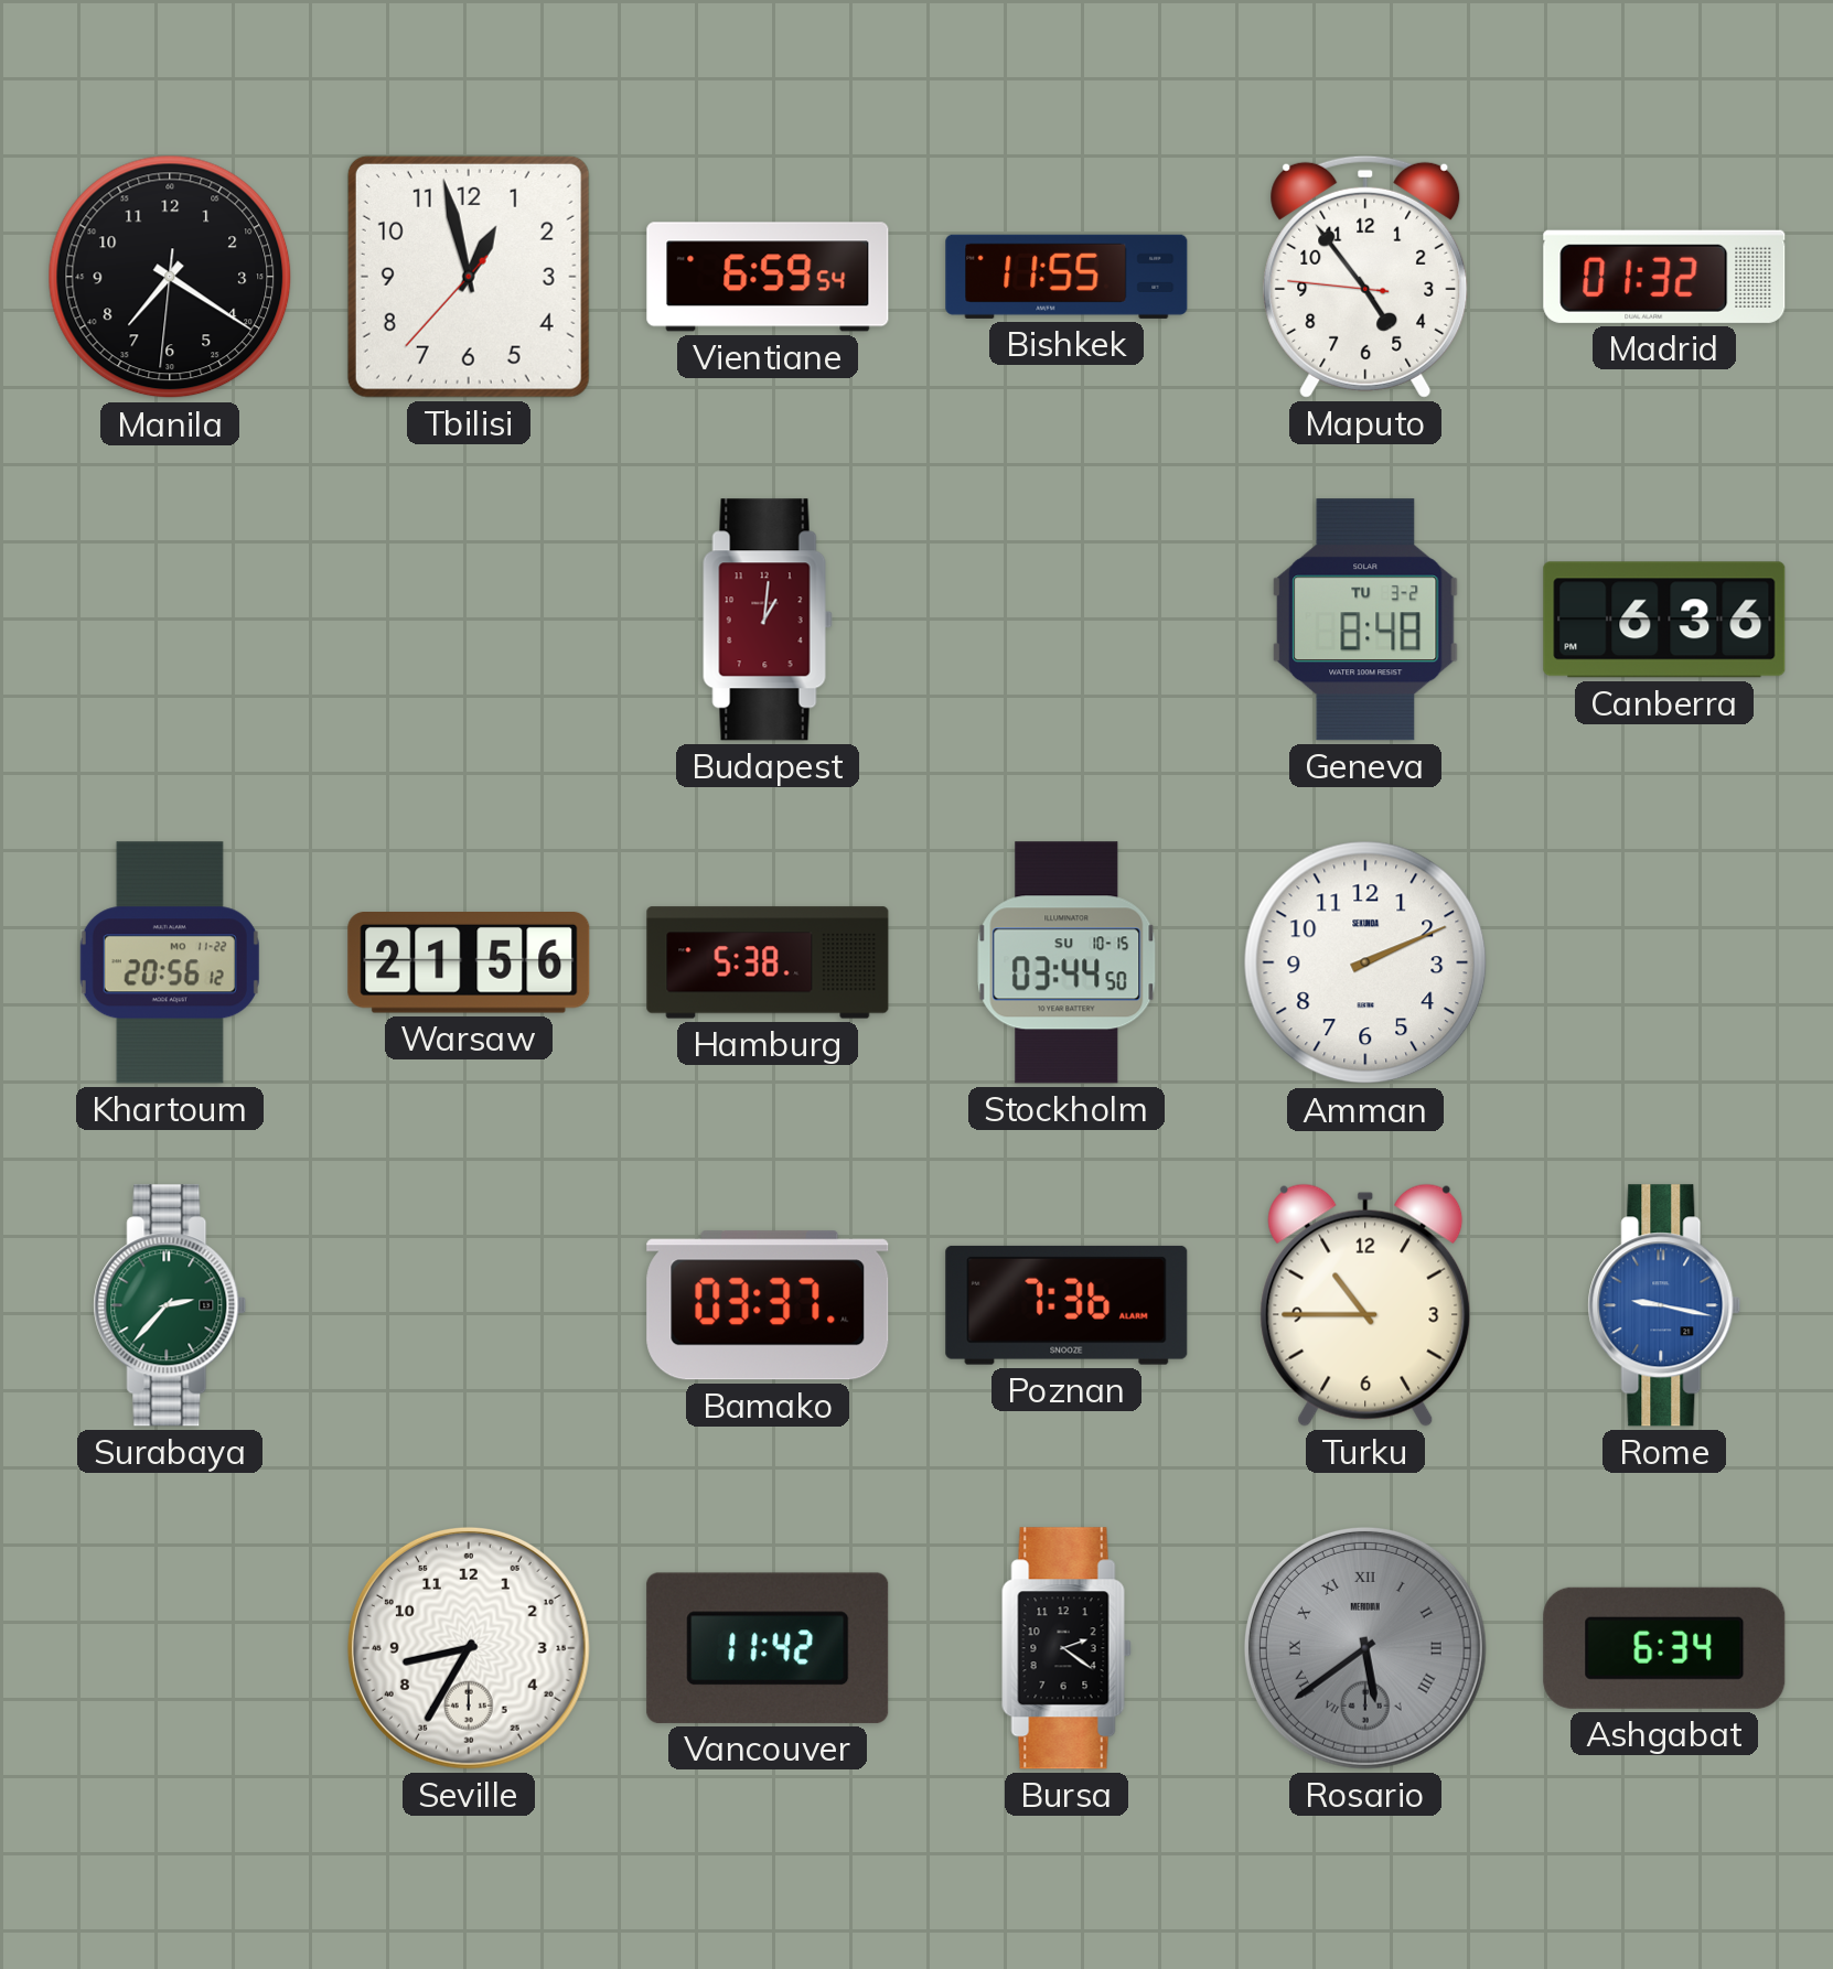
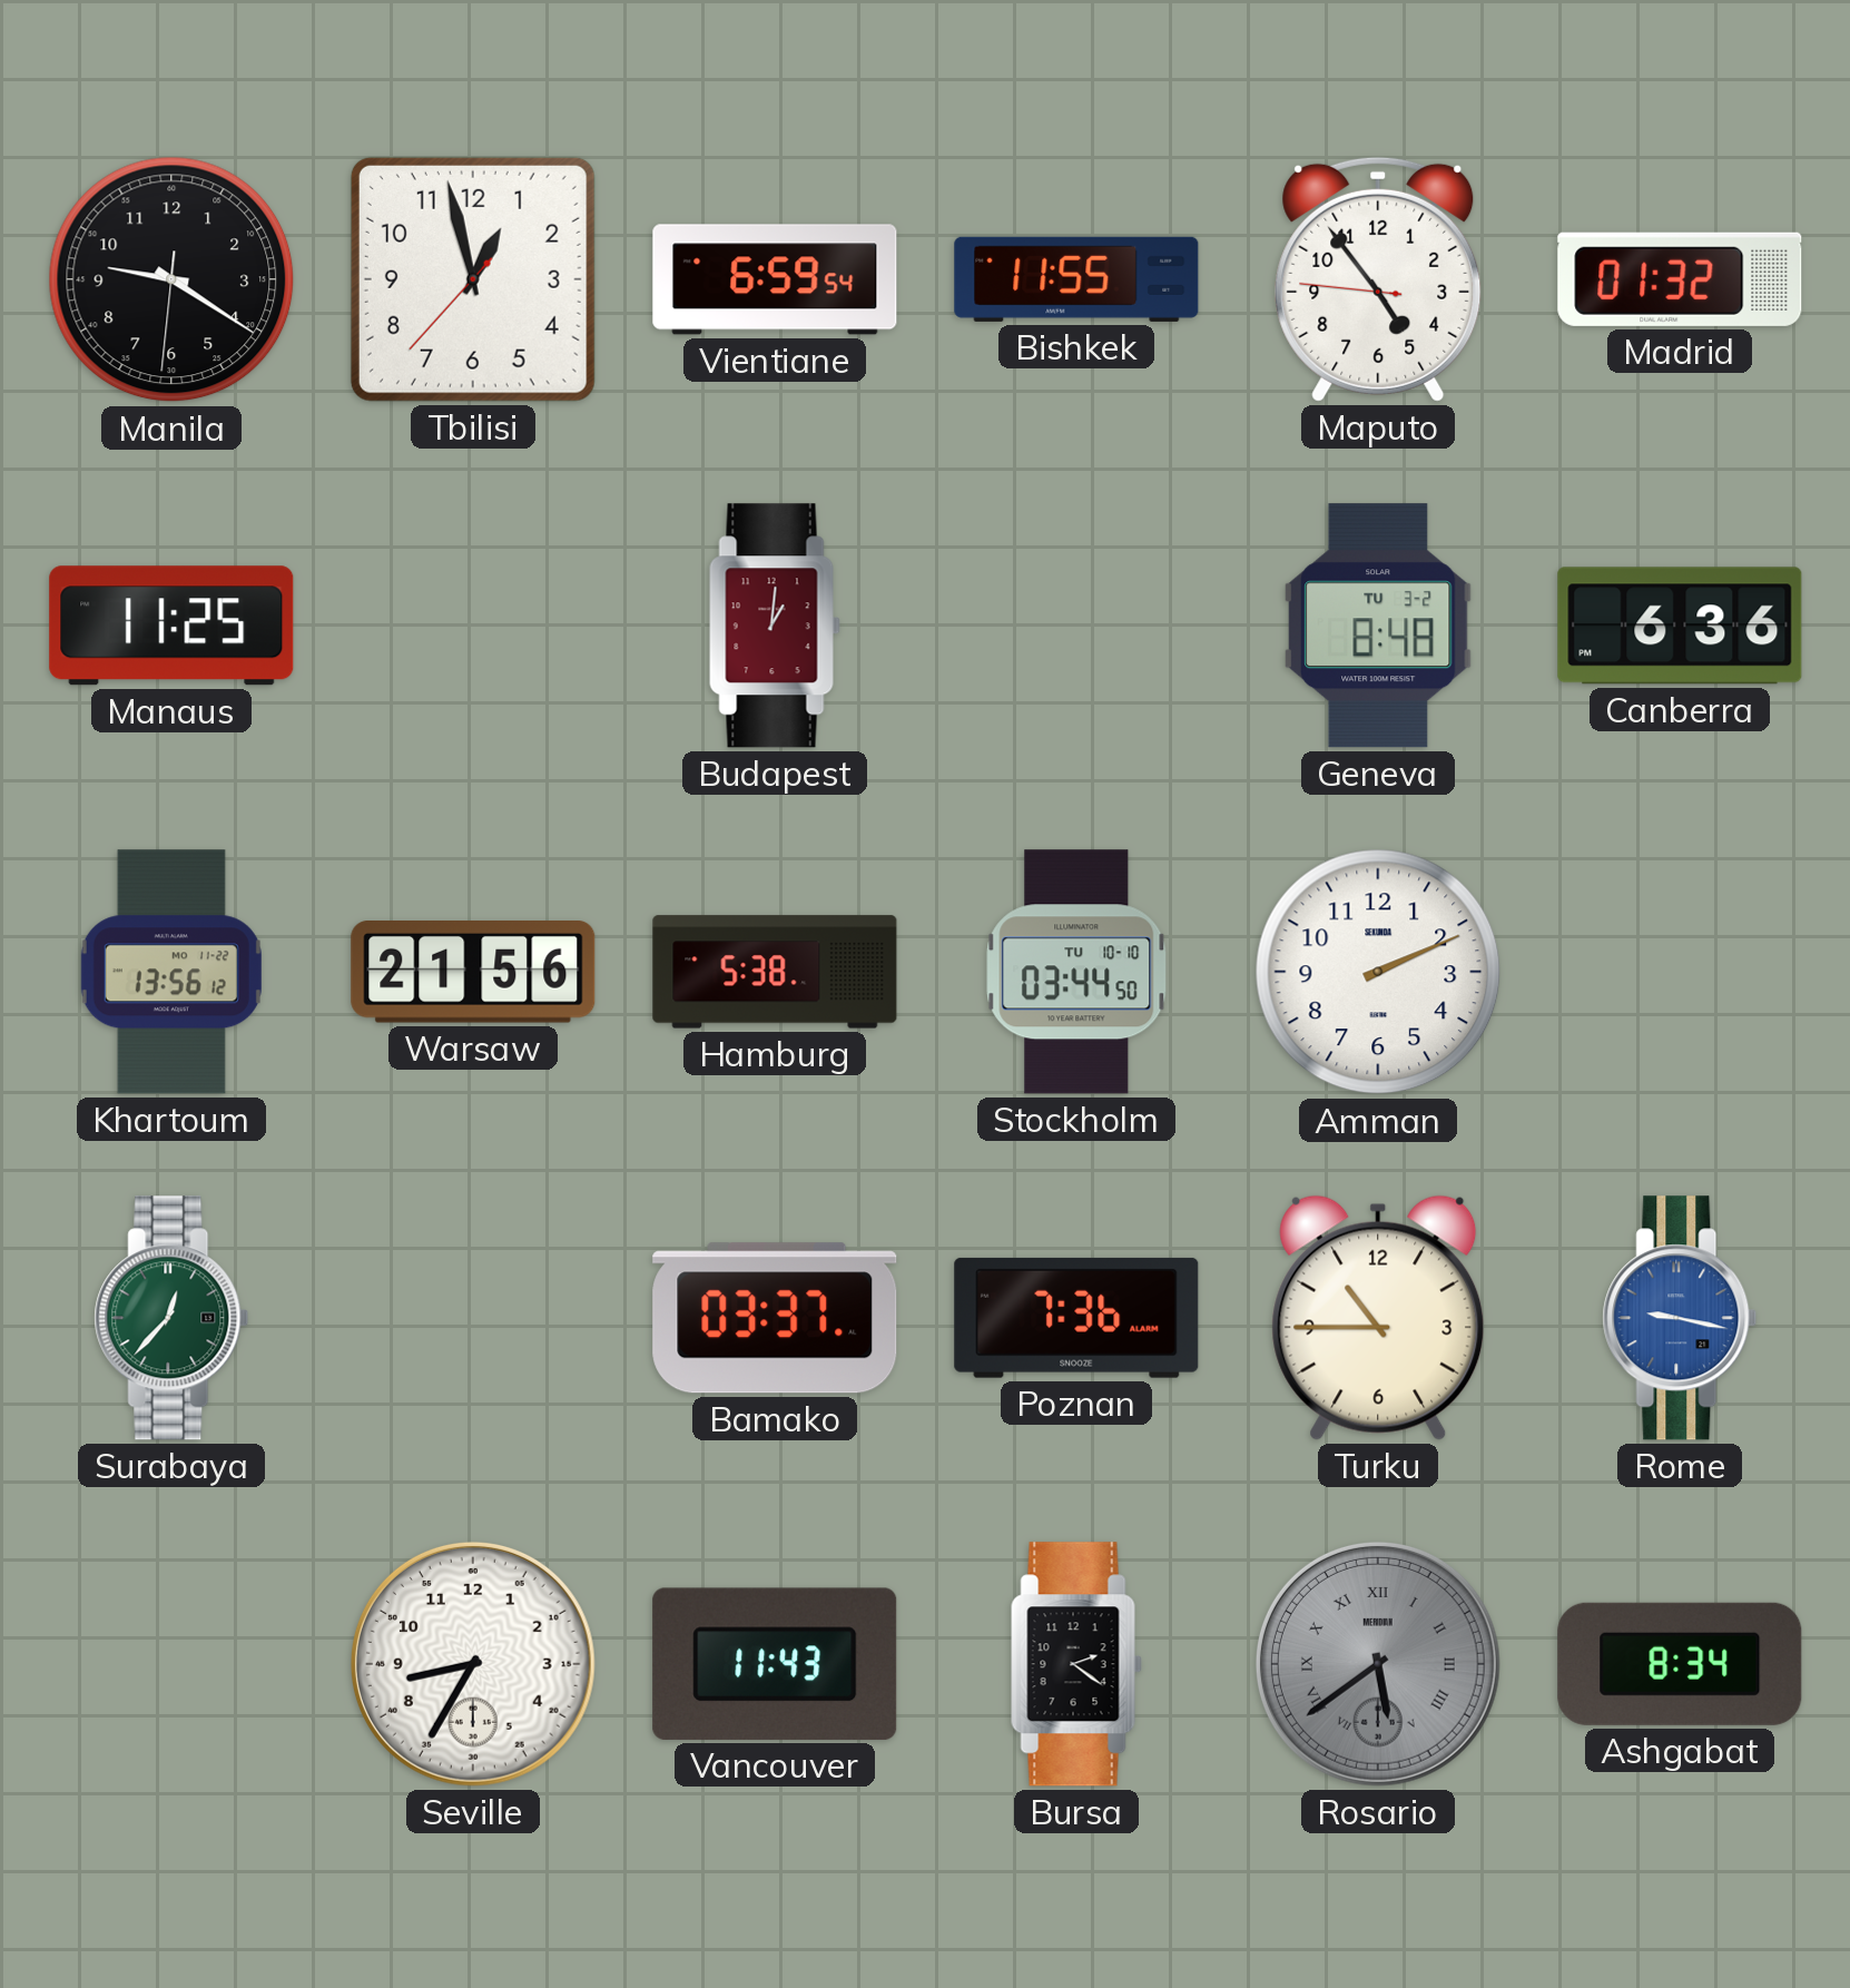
Manila: 7:20 -> 9:20
Manaus: none -> 11:25
Khartoum: 20:56 -> 13:56
Stockholm date: SU 10-15 -> TU 10-10
Surabaya: 2:37 -> 12:37
Vancouver: 11:42 -> 11:43
Ashgabat: 6:34 -> 8:34
